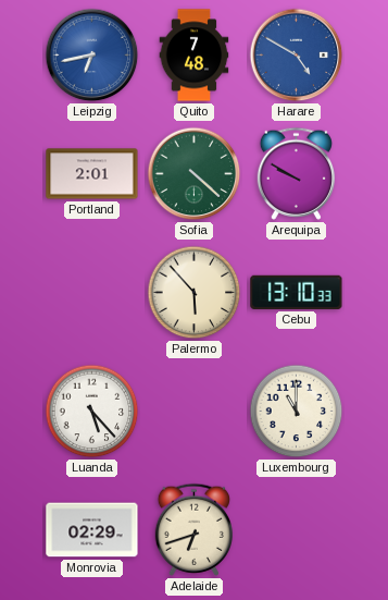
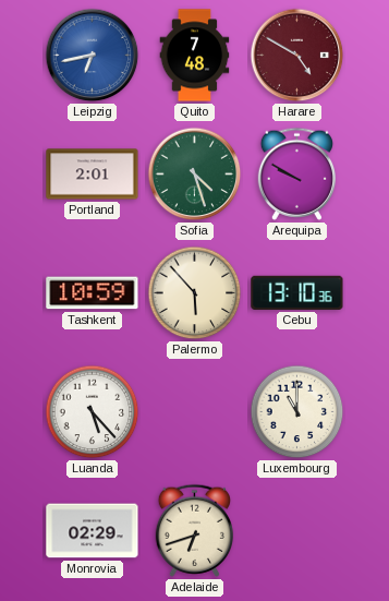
Harare dial: blue -> burgundy
Sofia: 4:22 -> 4:27
Tashkent: none -> 10:59
Cebu: 13:10:33 -> 13:10:36
